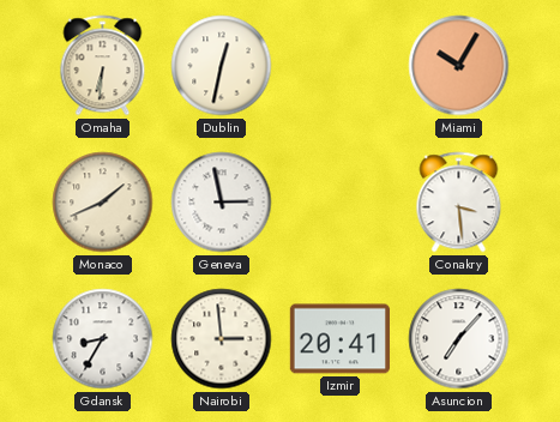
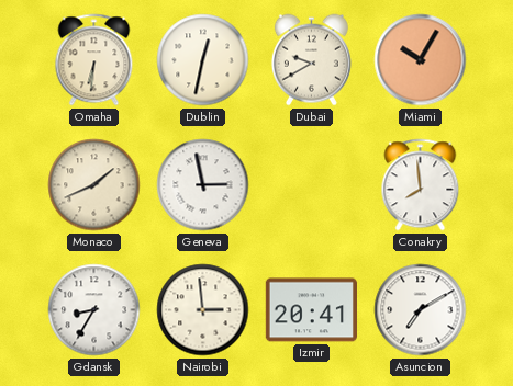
Dubai: none -> 9:40
Conakry: 3:29 -> 7:59
Asuncion: 7:07 -> 7:10
